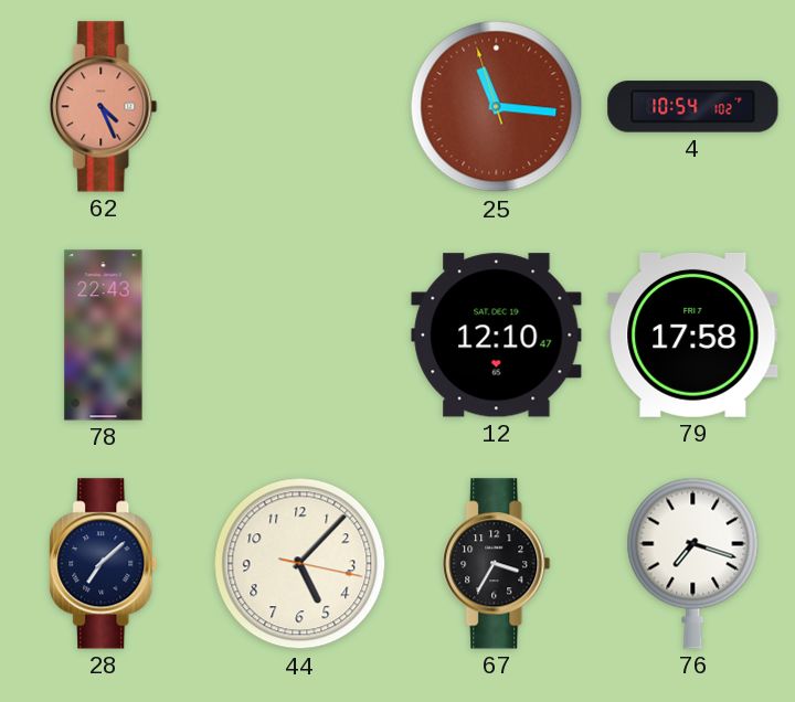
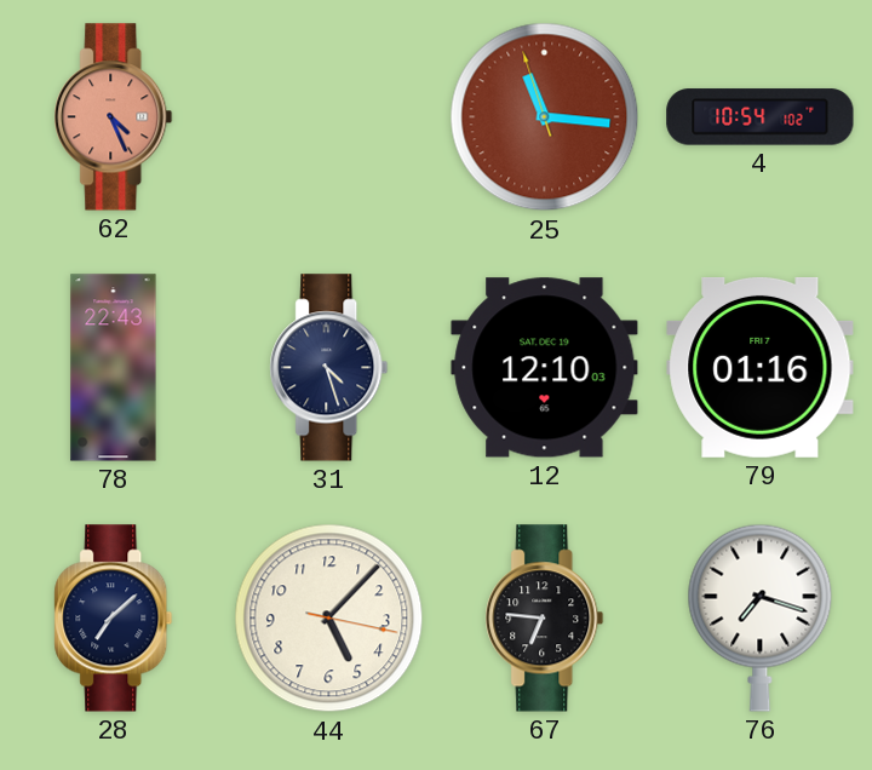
31: none -> 4:27
12: 12:10:47 -> 12:10:03
79: 17:58 -> 01:16
67: 3:35 -> 6:46
